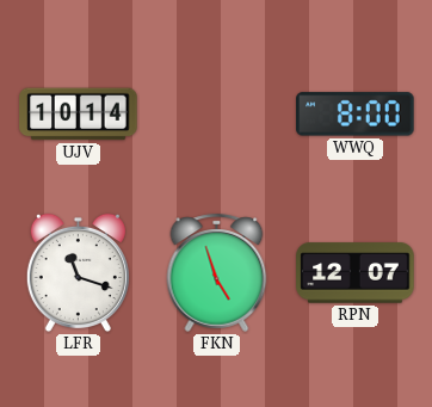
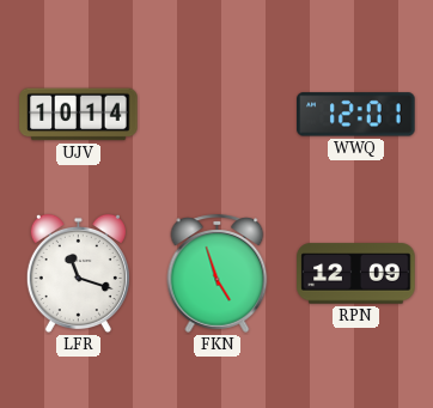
WWQ: 8:00 -> 12:01
RPN: 12:07 -> 12:09
